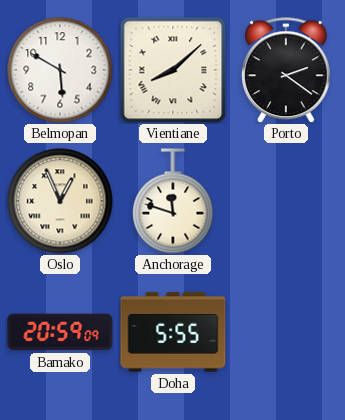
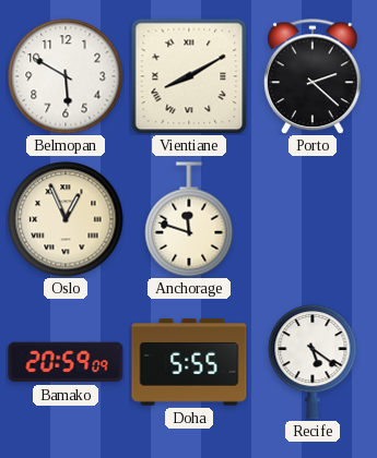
Vientiane: 8:08 -> 8:10
Porto: 2:21 -> 2:22
Recife: none -> 5:21
